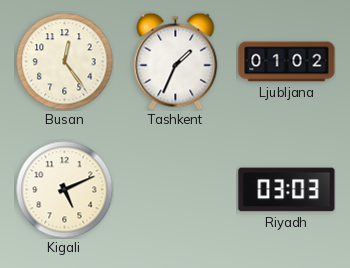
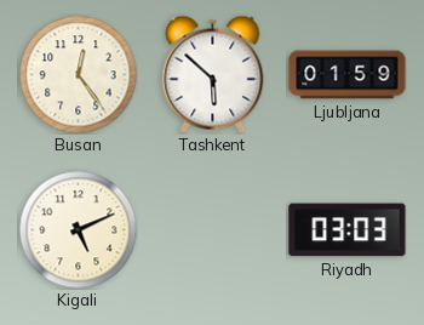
Tashkent: 1:34 -> 5:52
Ljubljana: 01:02 -> 01:59
